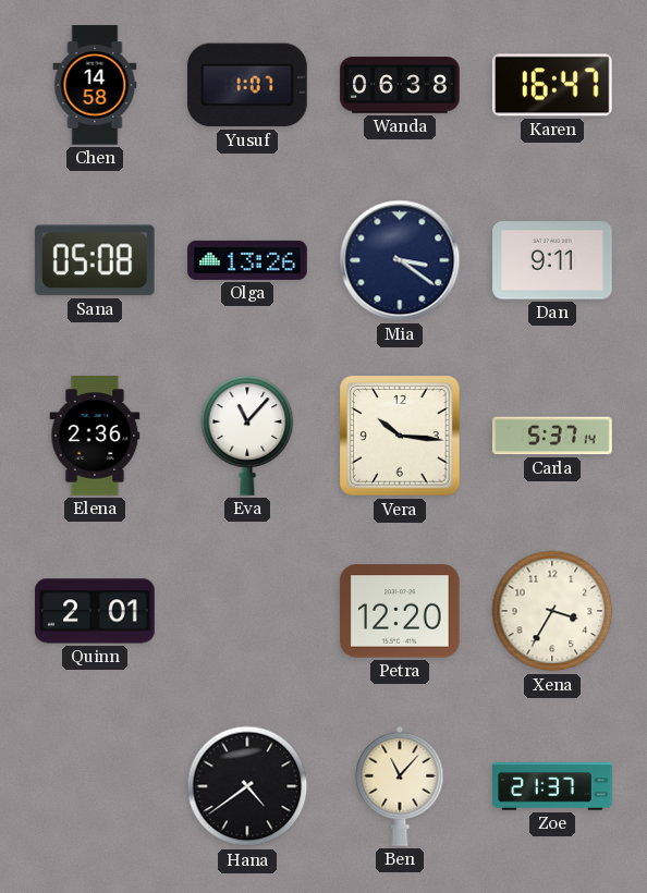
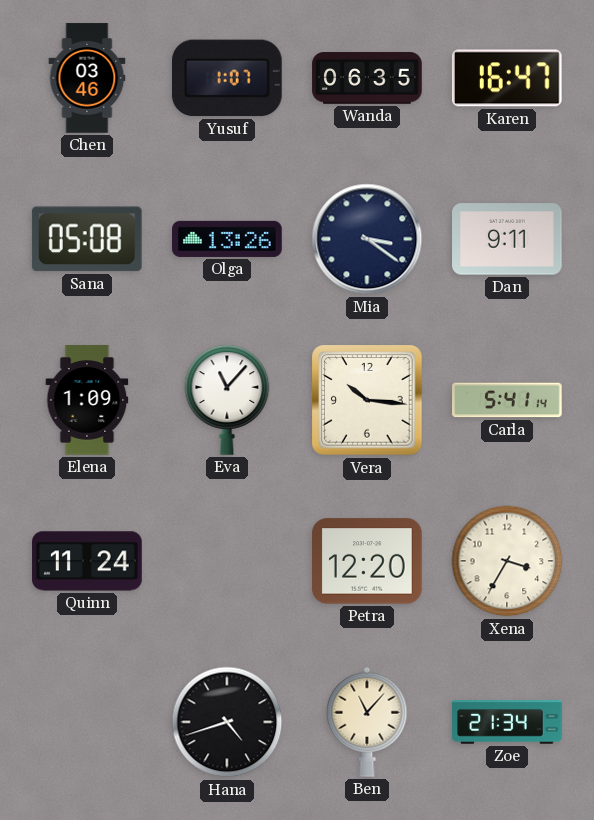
Chen: 14:58 -> 03:46
Wanda: 06:38 -> 06:35
Elena: 2:36 -> 1:09
Carla: 5:37 -> 5:41
Quinn: 2:01 -> 11:24
Hana: 4:39 -> 4:42
Zoe: 21:37 -> 21:34
